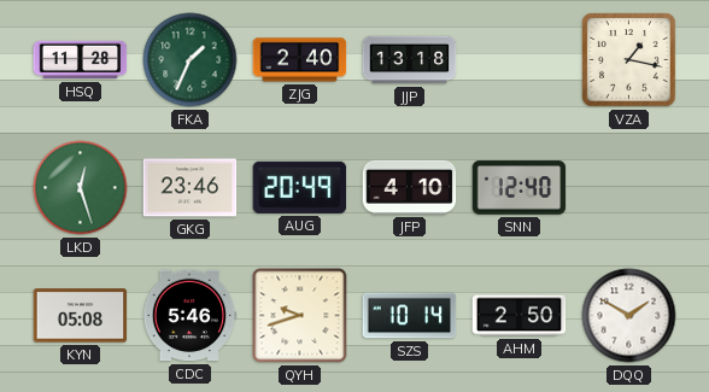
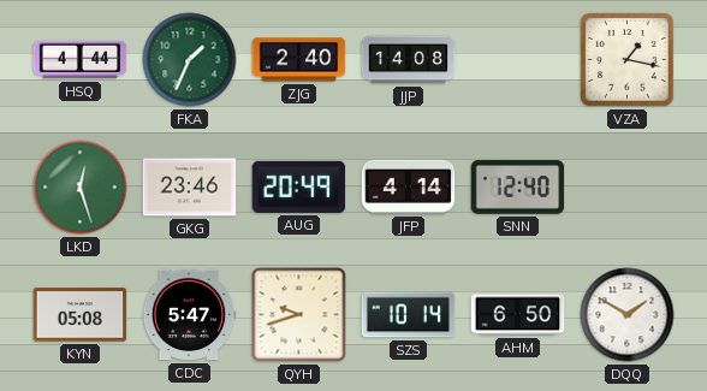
HSQ: 11:28 -> 4:44
JJP: 13:18 -> 14:08
JFP: 4:10 -> 4:14
CDC: 5:46 -> 5:47
AHM: 2:50 -> 6:50
